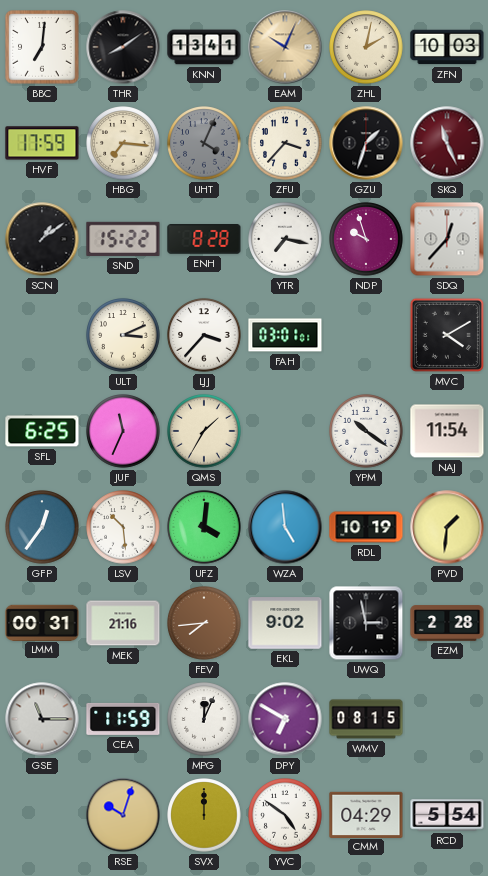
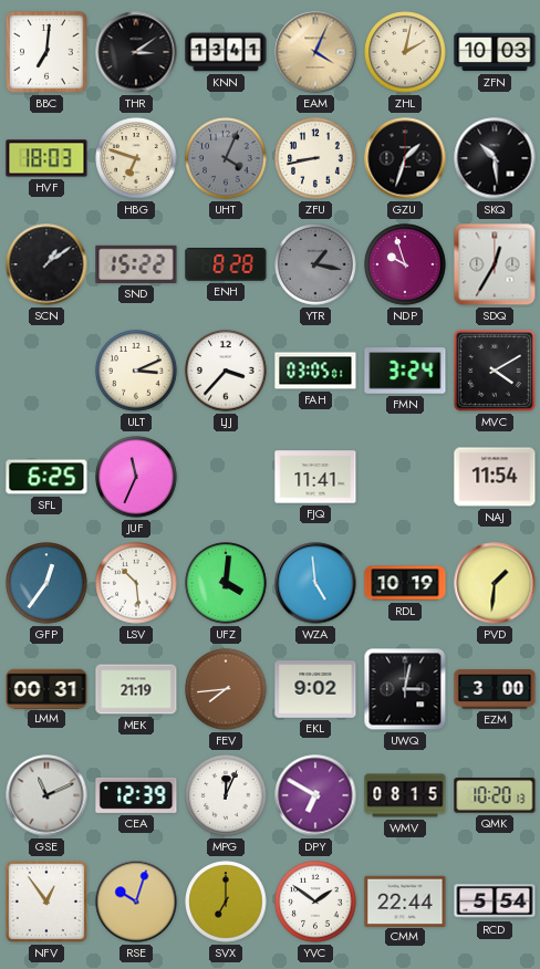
THR: 8:09 -> 3:09
EAM: 10:04 -> 4:04
HVF: 17:59 -> 18:03
HBG: 7:16 -> 6:48
ZFU: 3:37 -> 8:43
SKQ: 11:26 -> 10:29
SKQ dial: burgundy -> black
YTR: 7:17 -> 1:17
YTR dial: white -> grey
SDQ: 12:37 -> 12:35
FAH: 03:01 -> 03:05
FMN: none -> 3:24
QMS: 1:35 -> none
FJQ: none -> 11:41
YPM: 10:21 -> none
MEK: 21:16 -> 21:19
UWQ: 2:58 -> 3:02
EZM: 2:28 -> 3:00
GSE: 11:15 -> 11:11
CEA: 11:59 -> 12:39
QMK: none -> 10:20
NFV: none -> 12:54
SVX: 12:00 -> 7:00
YVC: 4:51 -> 1:51
CMM: 04:29 -> 22:44
